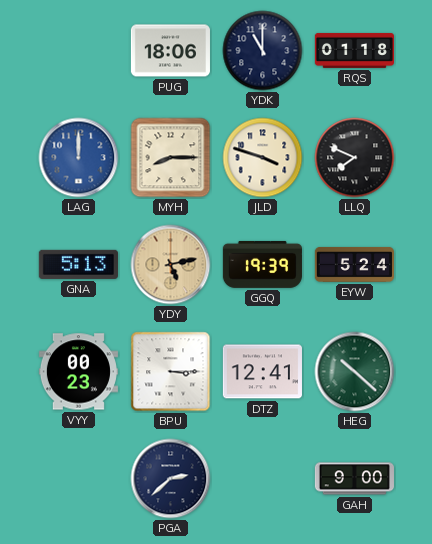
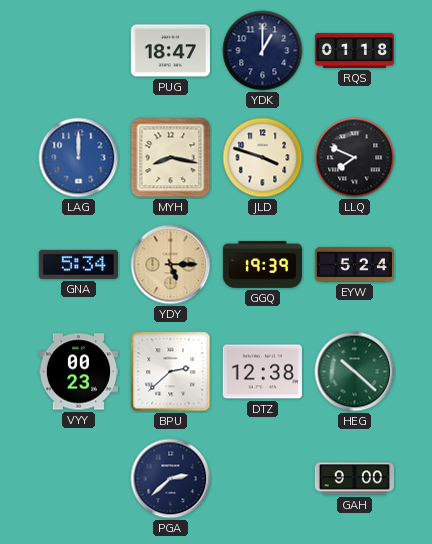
PUG: 18:06 -> 18:47
YDK: 11:00 -> 1:00
MYH: 8:15 -> 8:17
GNA: 5:13 -> 5:34
YDY: 5:13 -> 5:15
BPU: 3:15 -> 2:38
DTZ: 12:41 -> 12:38
